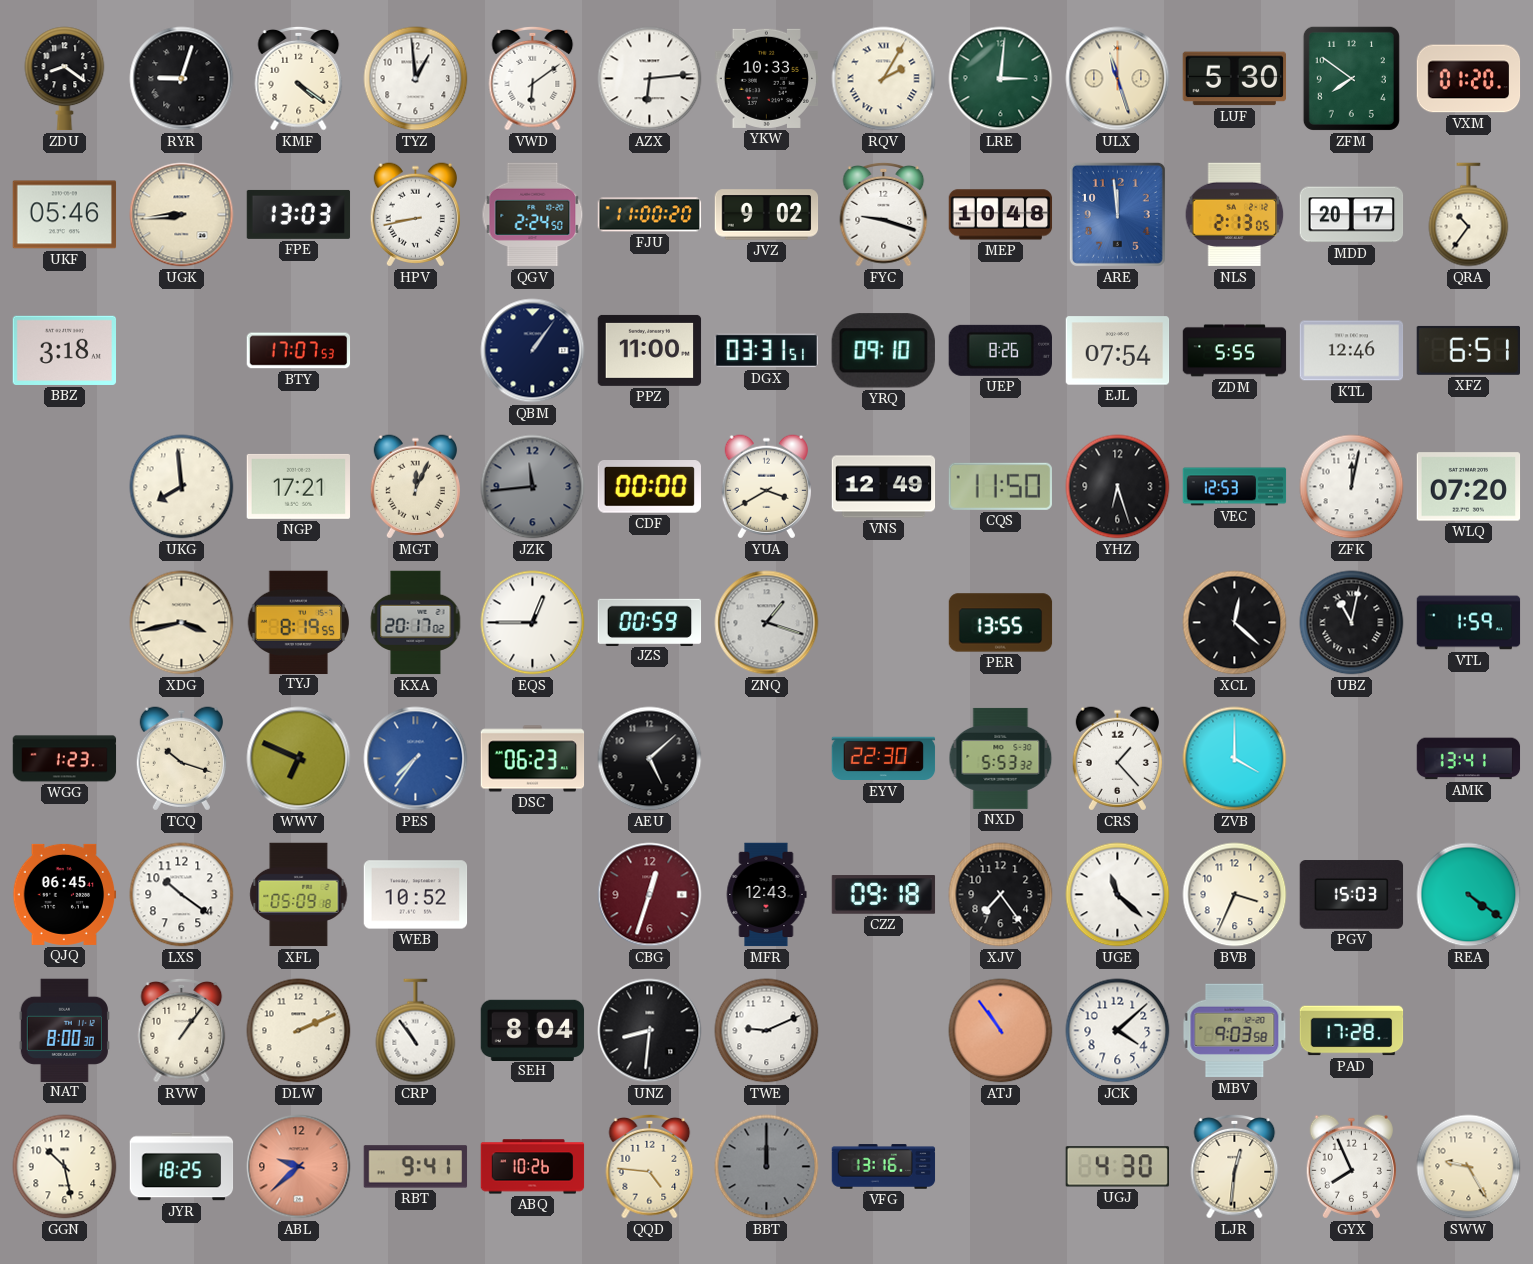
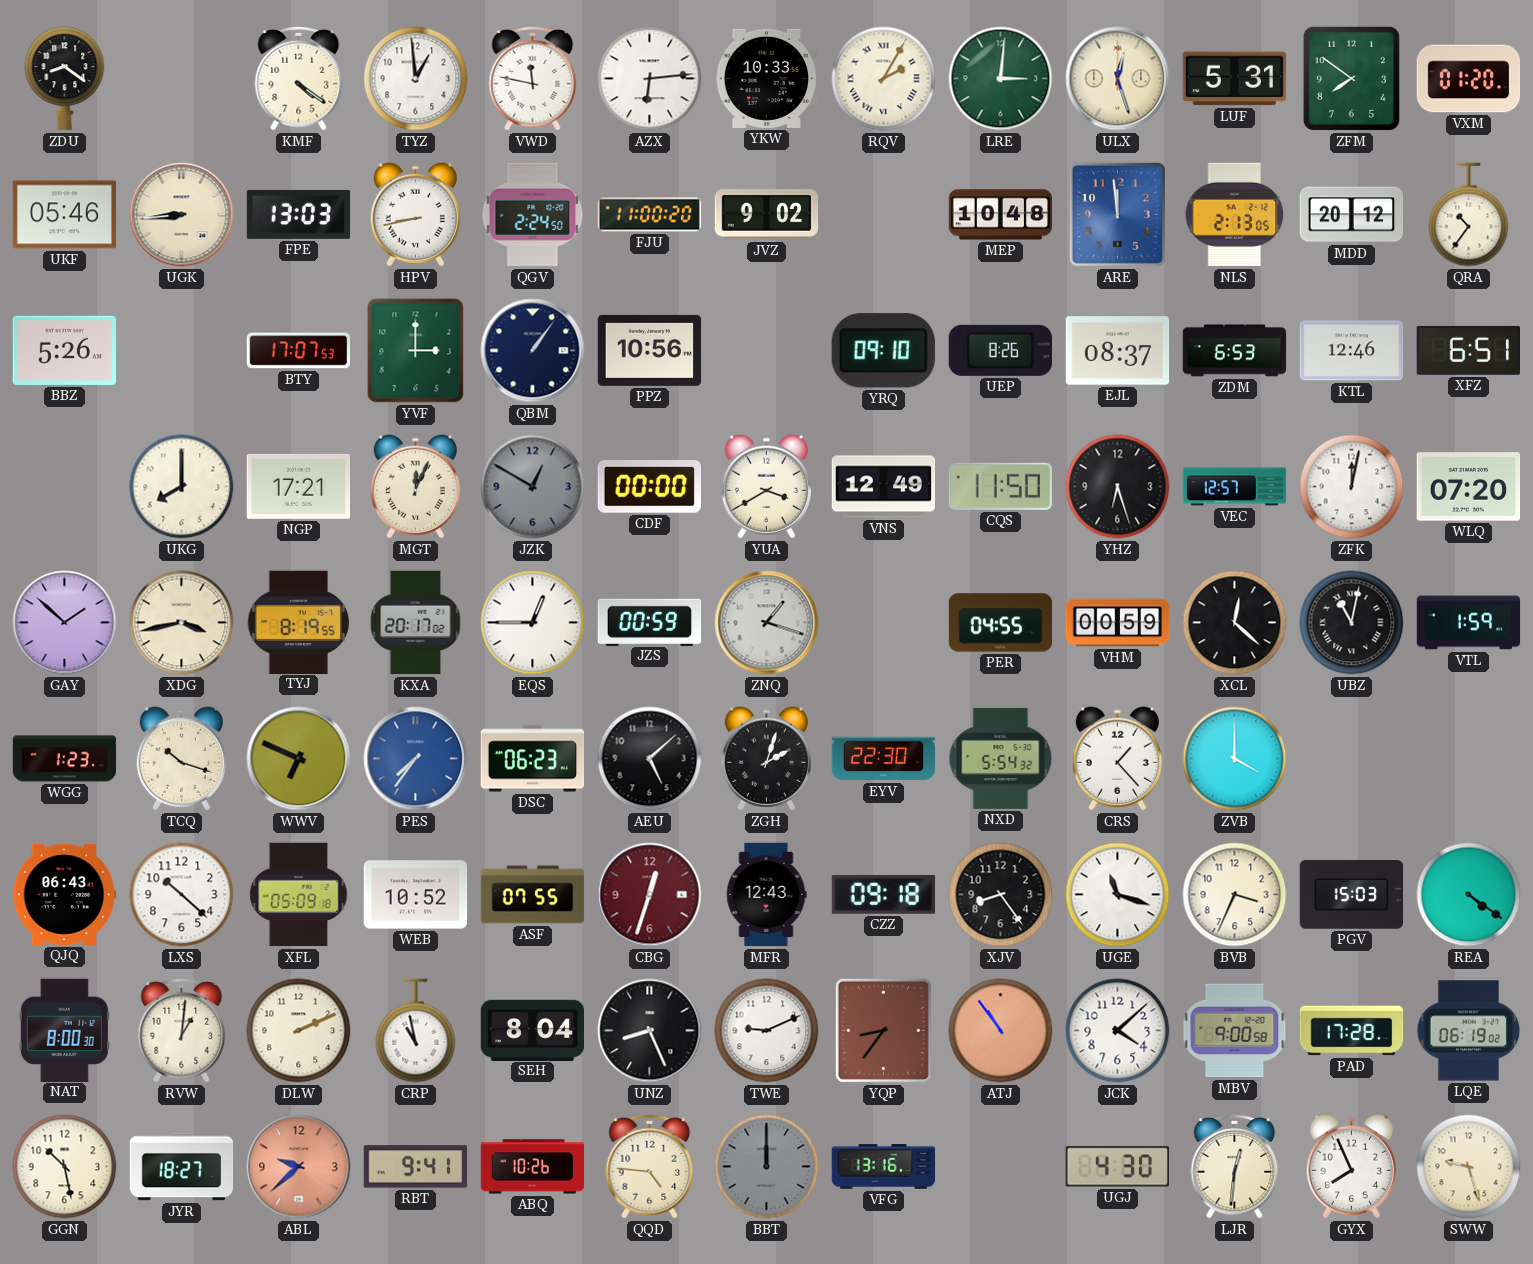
RYR: 9:03 -> none
VWD: 6:09 -> 11:47
ULX: 11:27 -> 12:27
LUF: 5:30 -> 5:31
FYC: 9:18 -> none
MDD: 20:17 -> 20:12
BBZ: 3:18 -> 5:26
YVF: none -> 3:00
PPZ: 11:00 -> 10:56
DGX: 03:31 -> none
EJL: 07:54 -> 08:37
ZDM: 5:55 -> 6:53
UKG: 7:59 -> 8:00
JZK: 11:44 -> 12:50
VEC: 12:53 -> 12:57
GAY: none -> 1:52
PER: 13:55 -> 04:55
VHM: none -> 00:59
ZGH: none -> 2:03
NXD: 5:53 -> 5:54
AMK: 13:41 -> none
QJQ: 06:45 -> 06:43
LXS: 10:21 -> 10:22
ASF: none -> 07:55
XJV: 7:24 -> 8:24
UGE: 11:22 -> 11:18
RVW: 1:06 -> 1:01
CRP: 10:54 -> 10:58
UNZ: 8:31 -> 8:26
YQP: none -> 8:36
MBV: 9:03 -> 9:00
LQE: none -> 06:19
JYR: 18:25 -> 18:27
SWW: 9:25 -> 9:27
